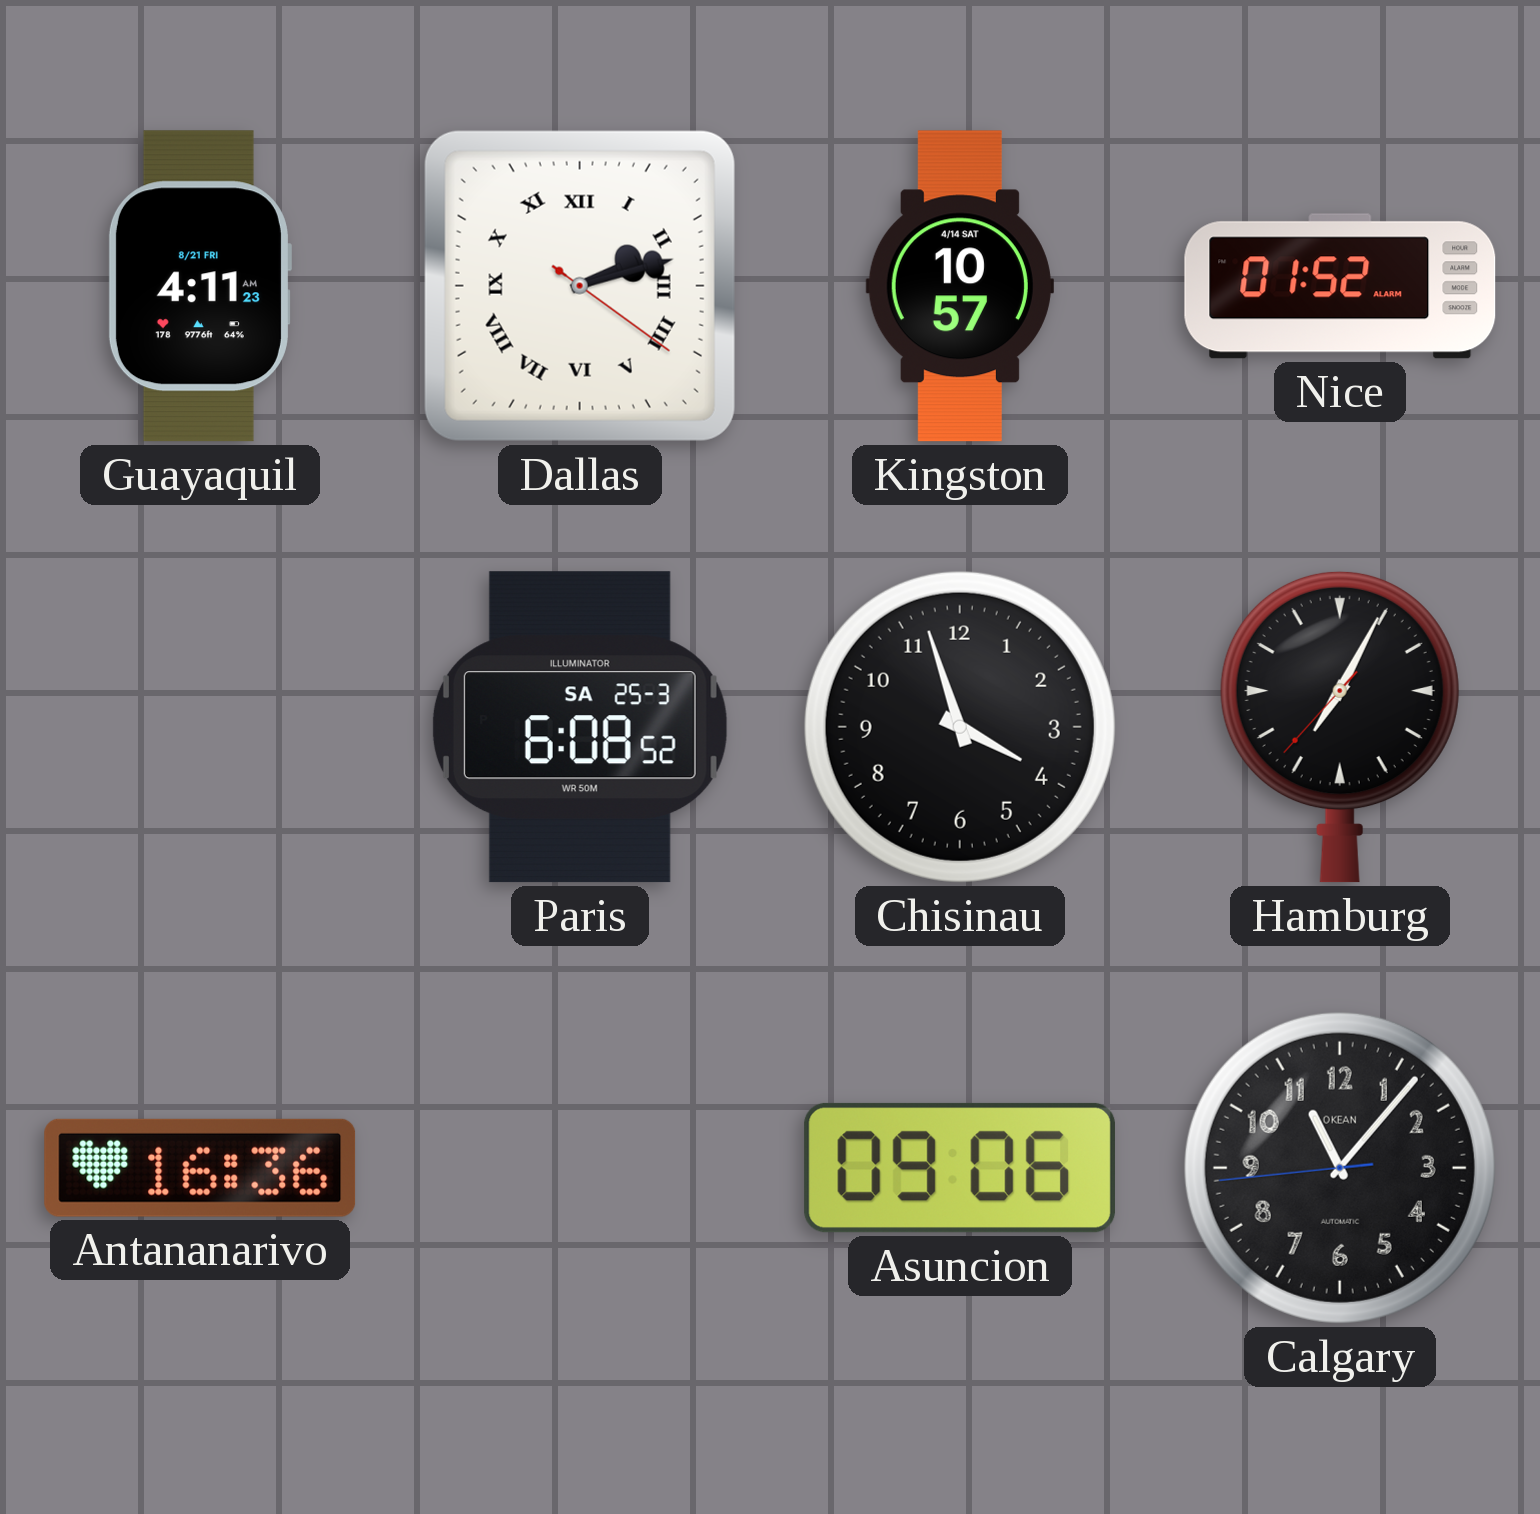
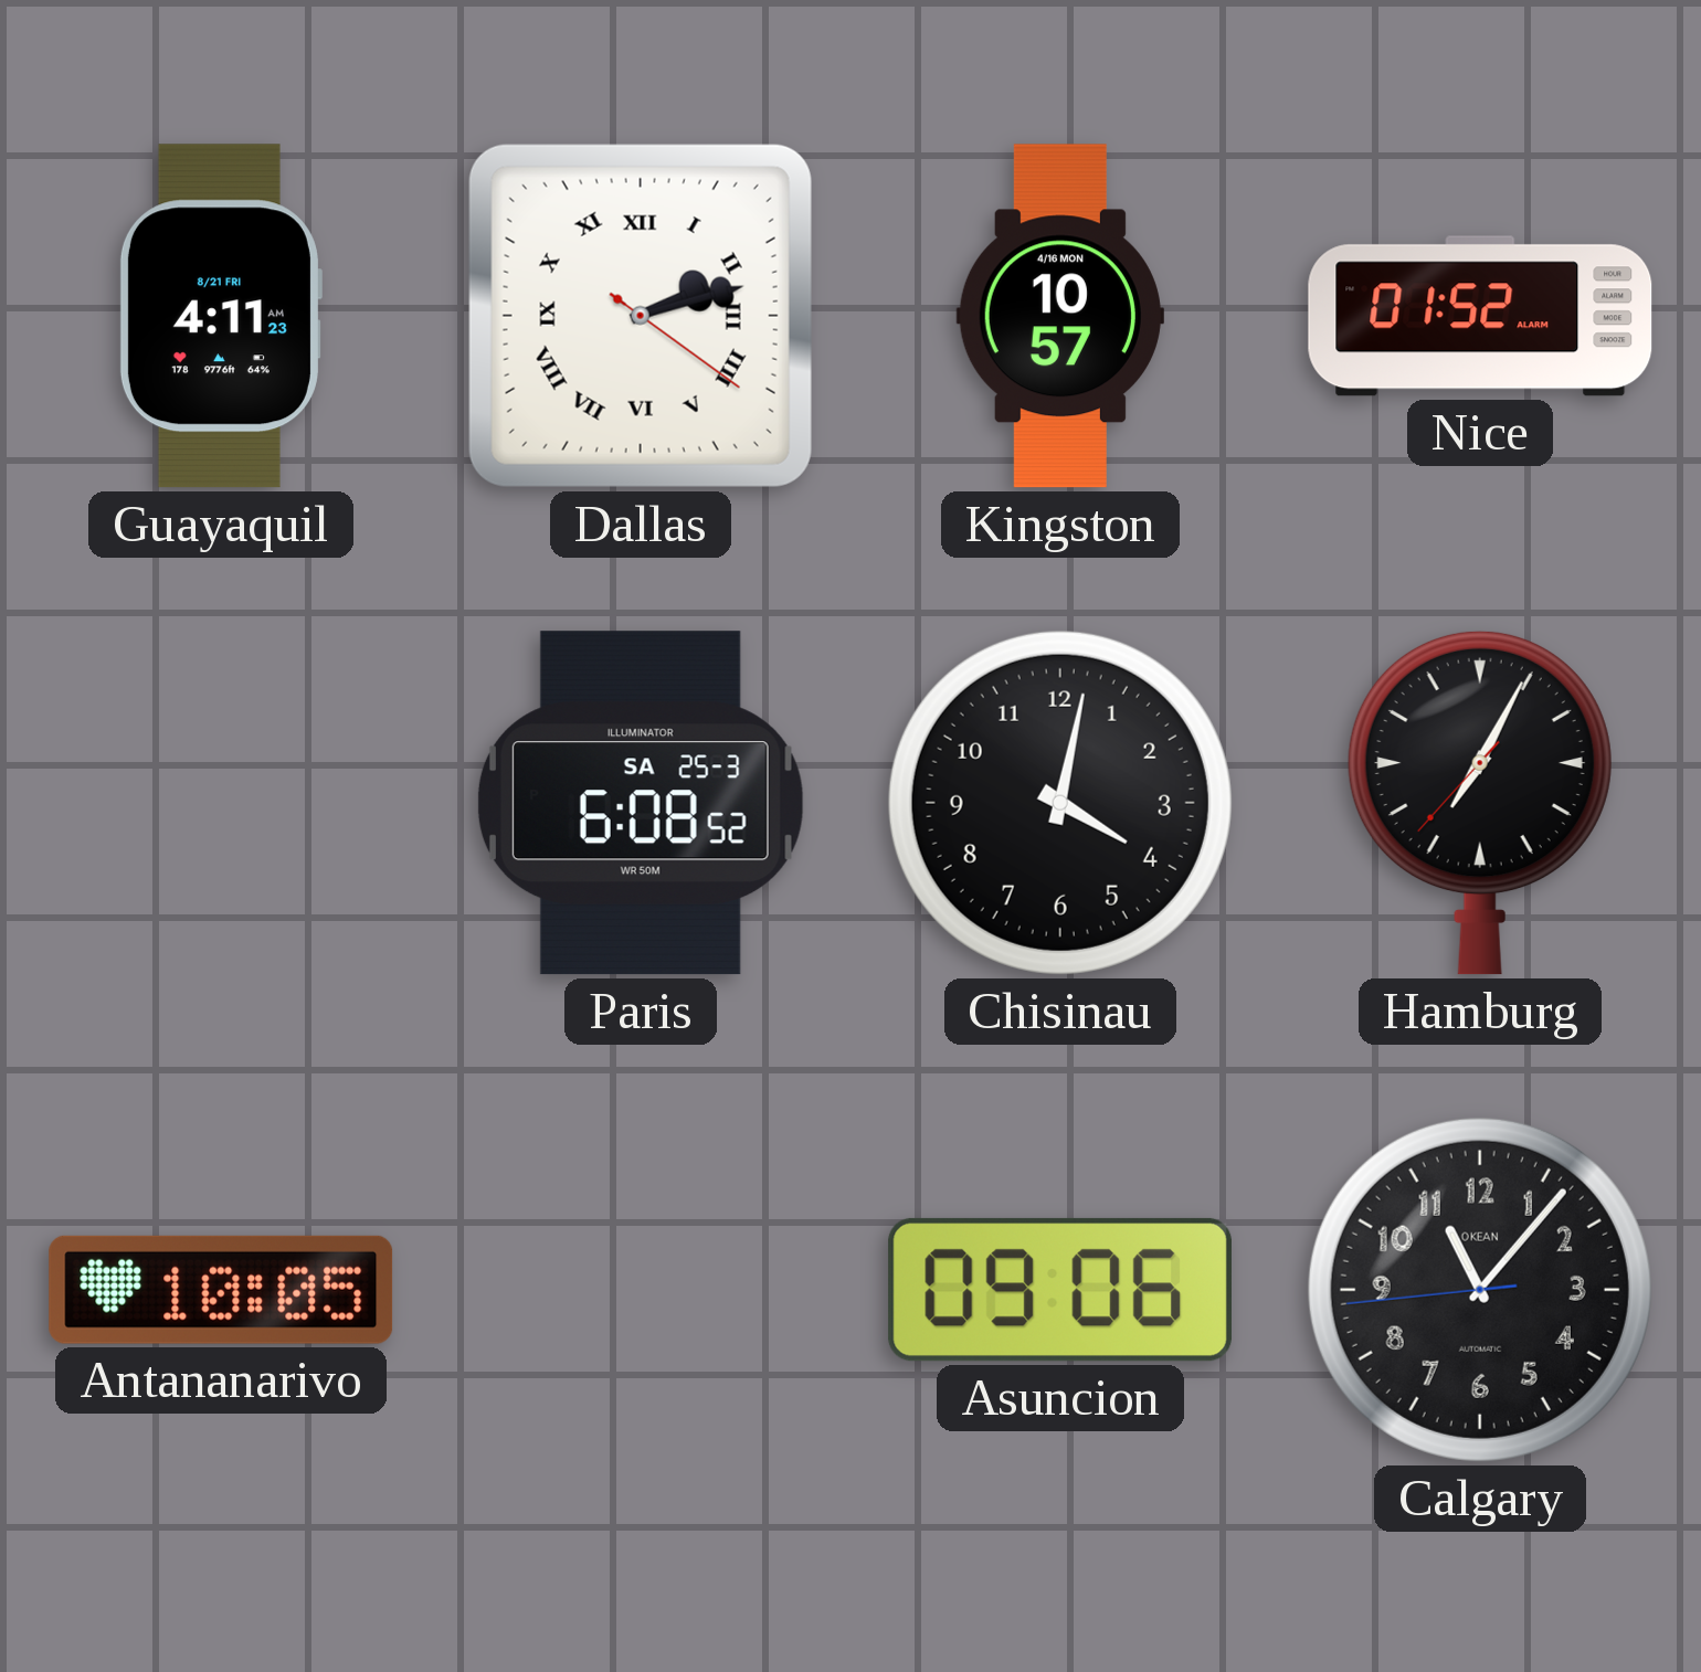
Kingston date: 4/14 SAT -> 4/16 MON
Chisinau: 3:57 -> 4:02
Antananarivo: 16:36 -> 10:05
